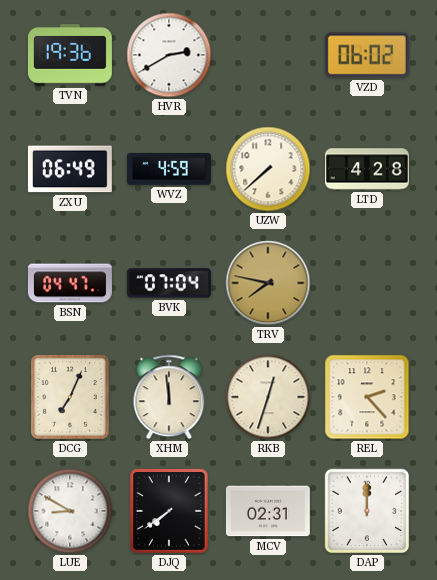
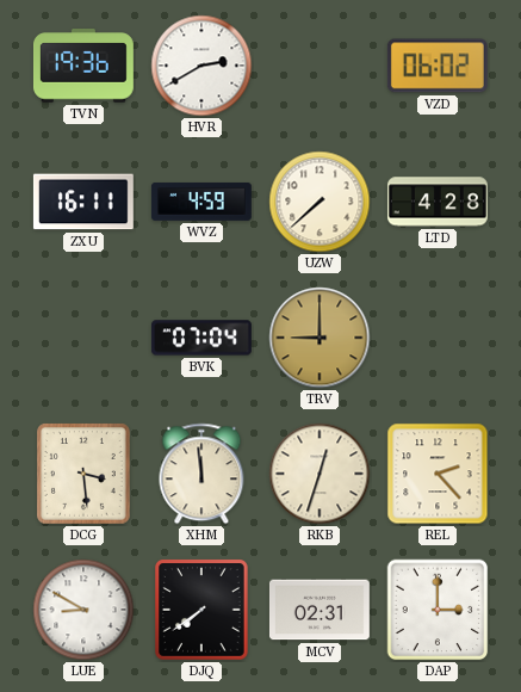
ZXU: 06:49 -> 16:11
BSN: 04:47 -> none
TRV: 7:47 -> 9:00
DCG: 7:04 -> 3:29
DAP: 12:00 -> 3:00
